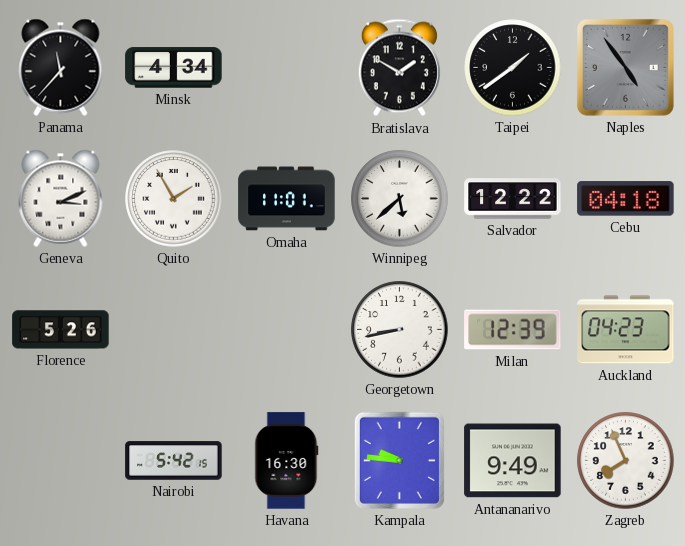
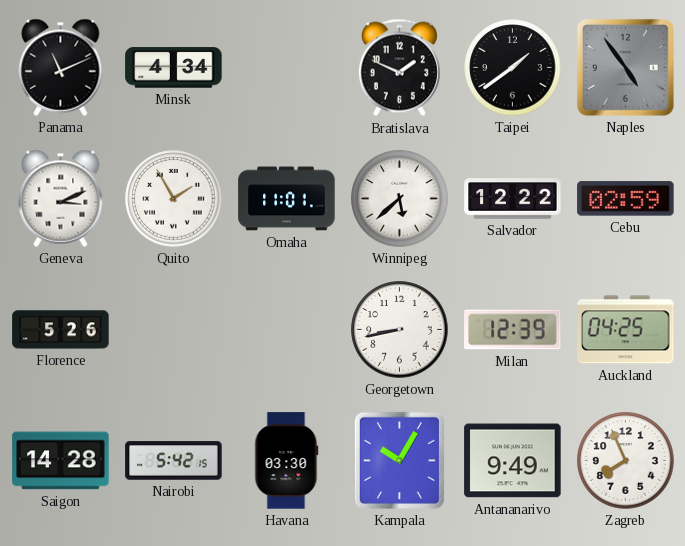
Panama: 11:37 -> 11:11
Bratislava: 1:50 -> 1:49
Cebu: 04:18 -> 02:59
Auckland: 04:23 -> 04:25
Saigon: none -> 14:28
Havana: 16:30 -> 03:30
Kampala: 9:46 -> 10:05
